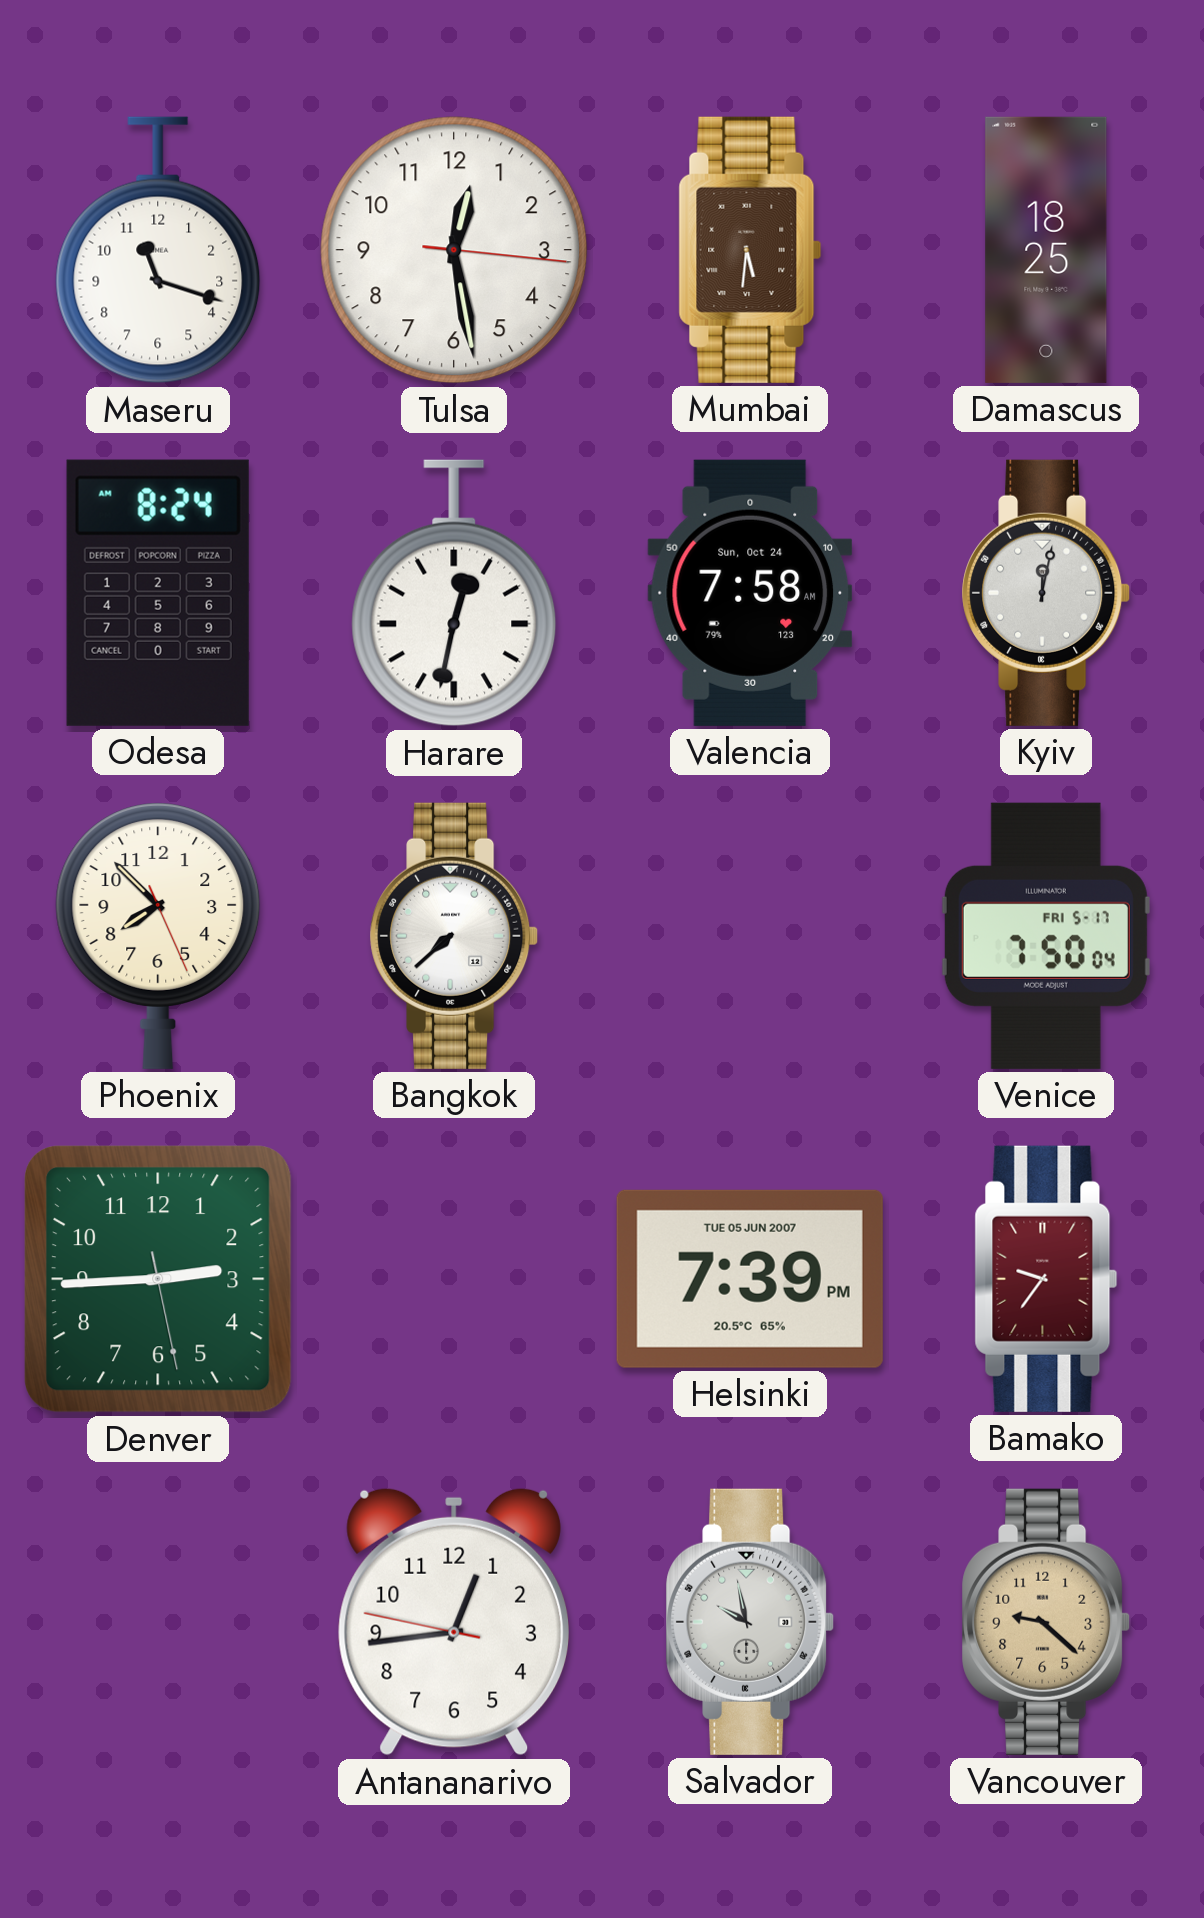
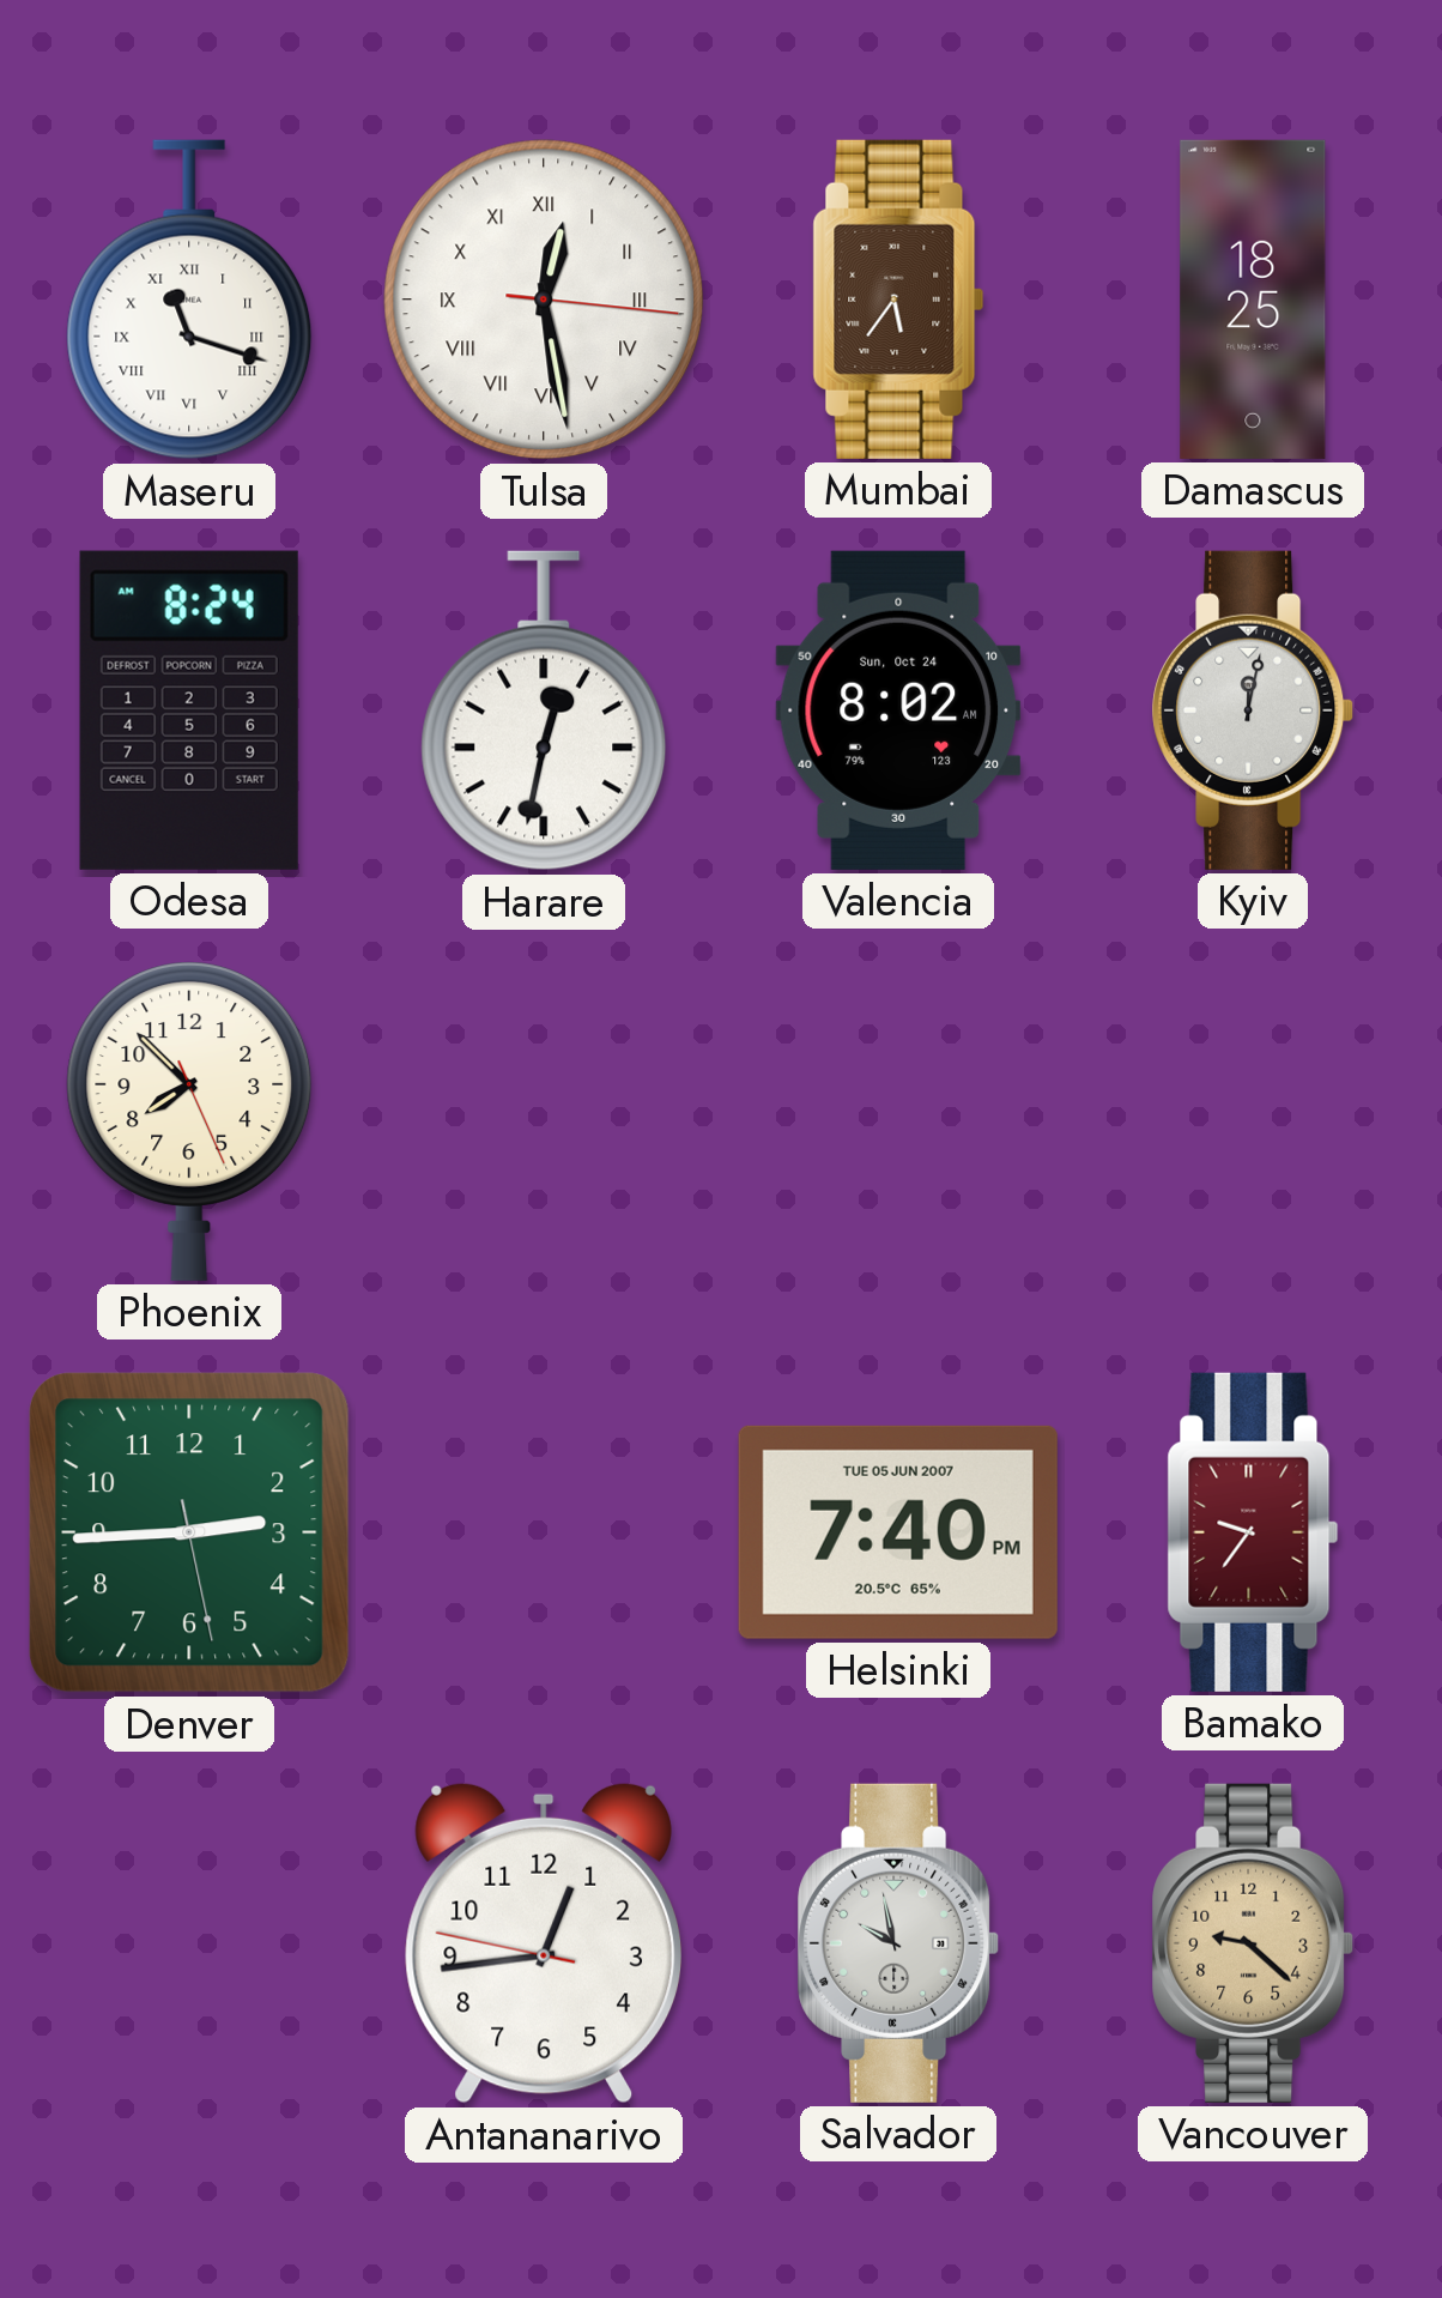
Maseru numerals: Arabic -> Roman
Tulsa numerals: Arabic -> Roman
Mumbai: 5:31 -> 5:36
Valencia: 7:58 -> 8:02
Bangkok: 7:38 -> none
Venice: 7:50 -> none
Helsinki: 7:39 -> 7:40
